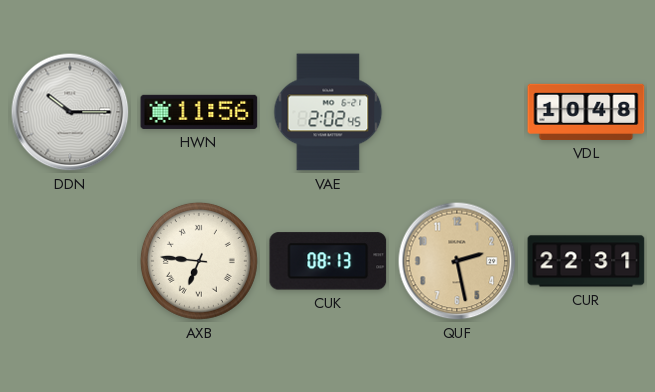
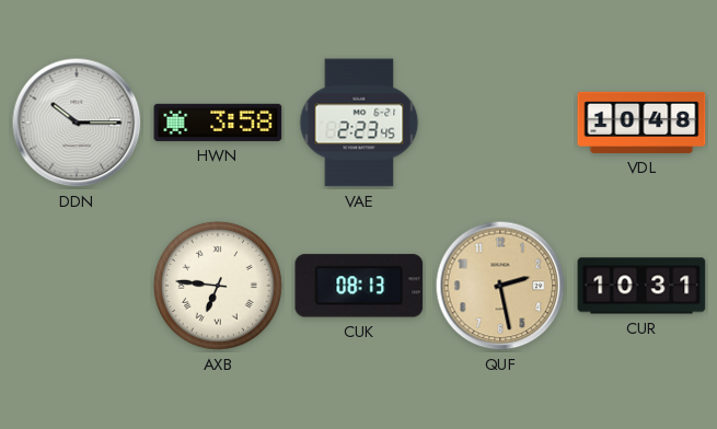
HWN: 11:56 -> 3:58
VAE: 2:02 -> 2:23
CUR: 22:31 -> 10:31
